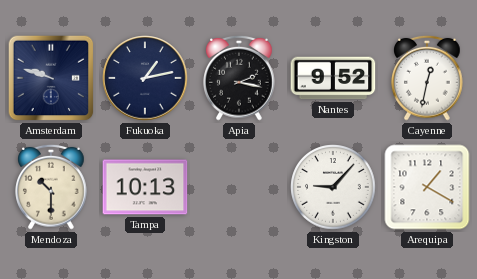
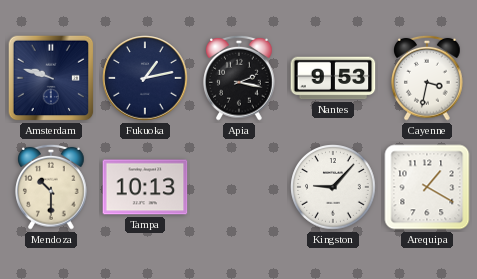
Nantes: 9:52 -> 9:53
Cayenne: 12:32 -> 3:32
